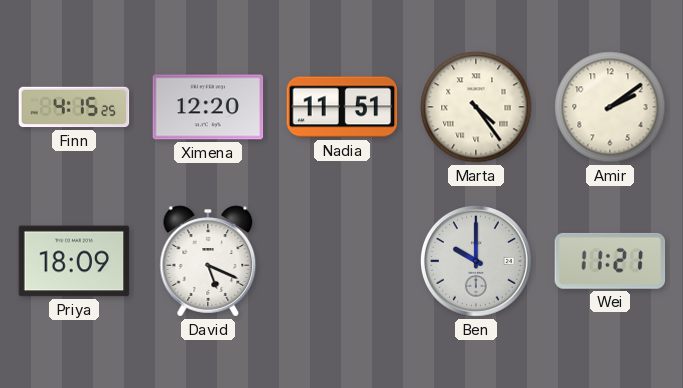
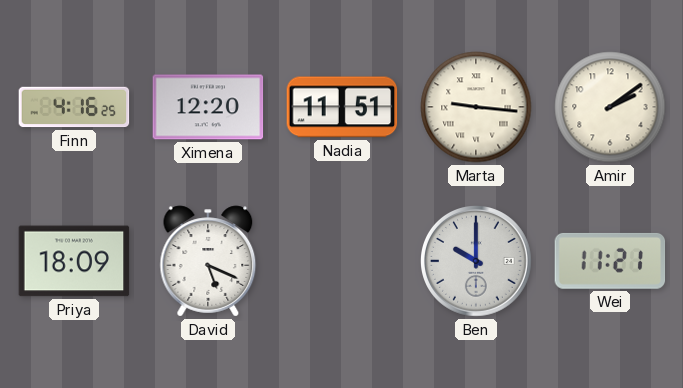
Finn: 4:15 -> 4:16
Marta: 4:24 -> 9:16
